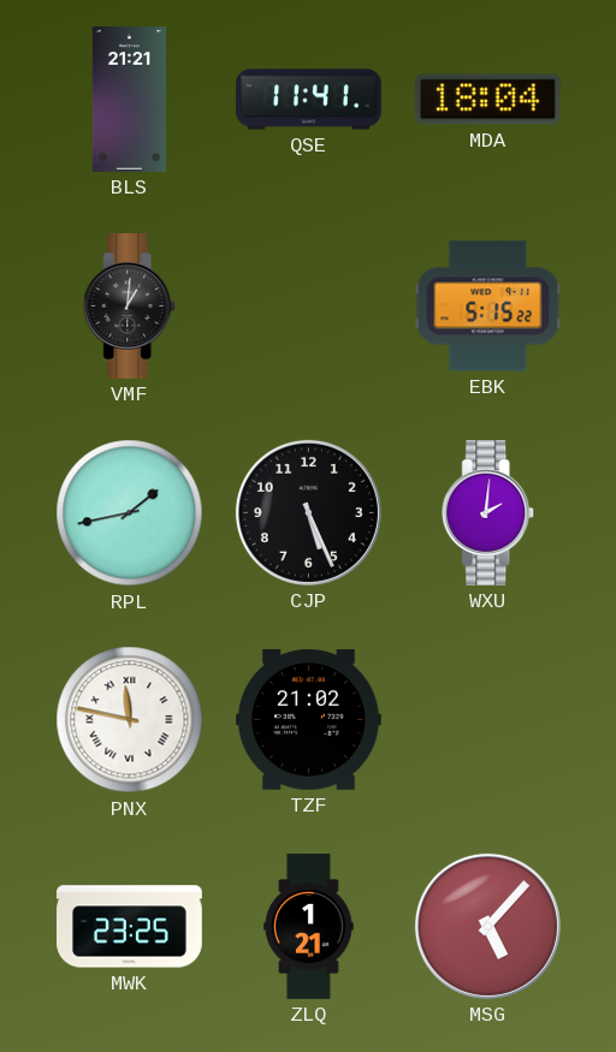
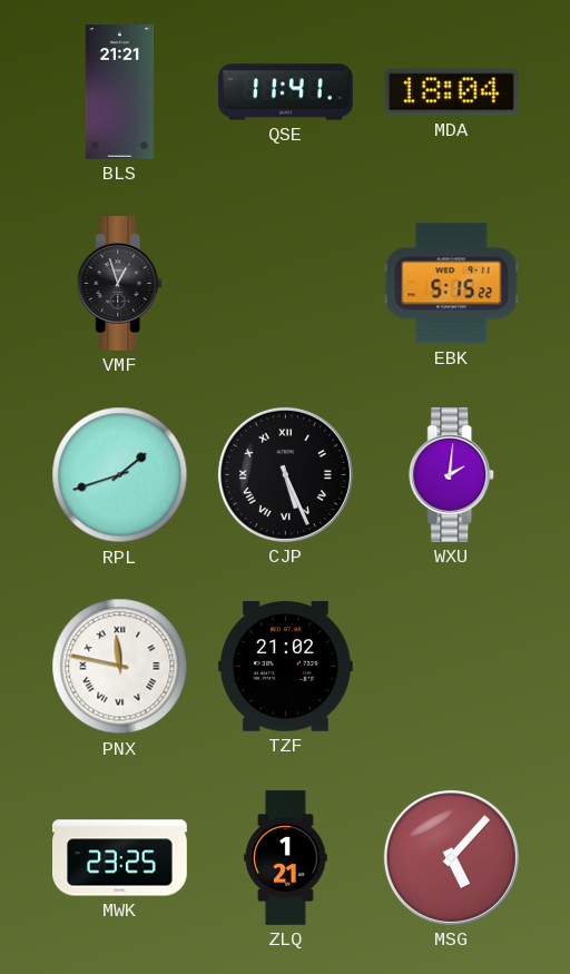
VMF: 1:01 -> 12:57
RPL: 1:43 -> 1:42
CJP numerals: Arabic -> Roman
